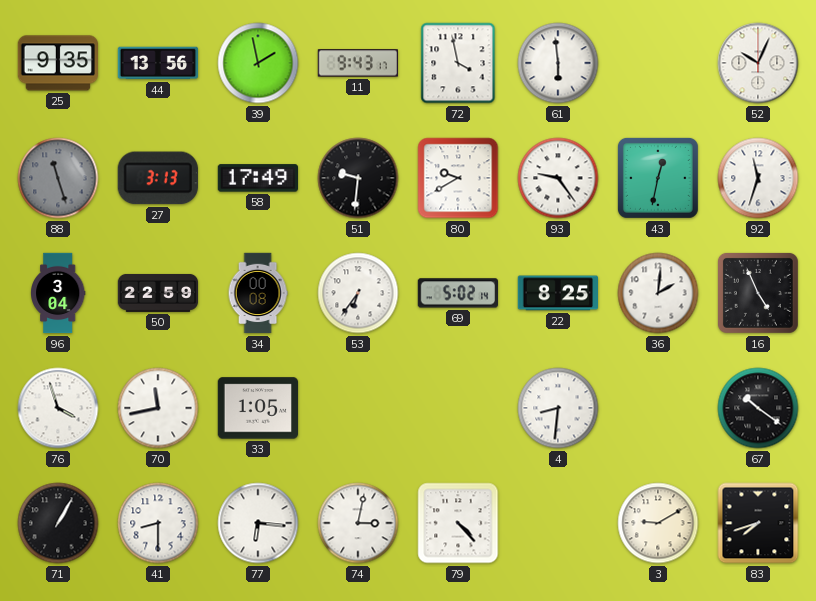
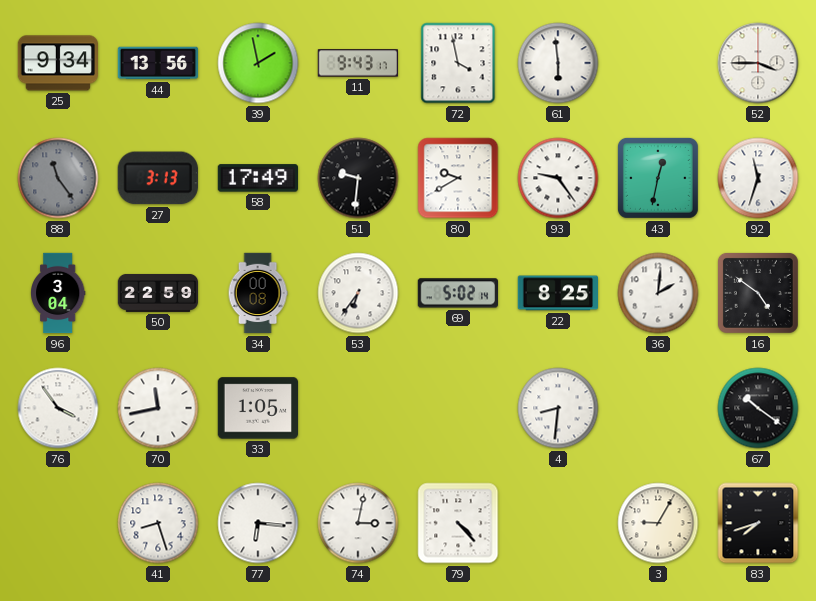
25: 9:35 -> 9:34
52: 10:04 -> 3:45
88: 11:27 -> 11:24
16: 4:56 -> 4:51
76: 3:57 -> 3:54
71: 1:05 -> none
41: 8:30 -> 8:27
3: 9:10 -> 9:05
